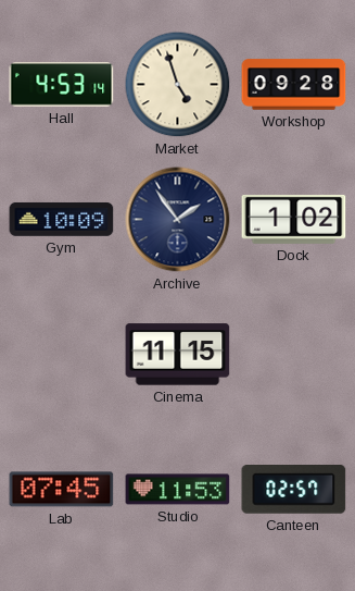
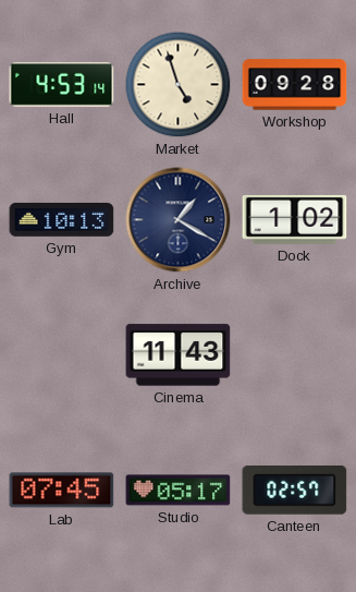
Gym: 10:09 -> 10:13
Archive: 1:54 -> 1:20
Cinema: 11:15 -> 11:43
Studio: 11:53 -> 05:17
